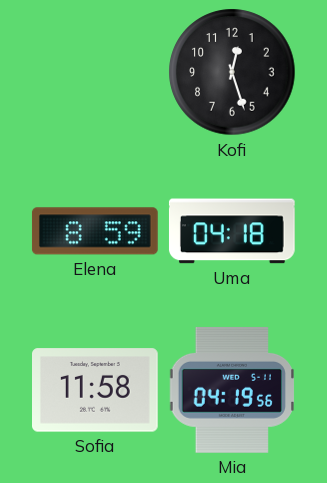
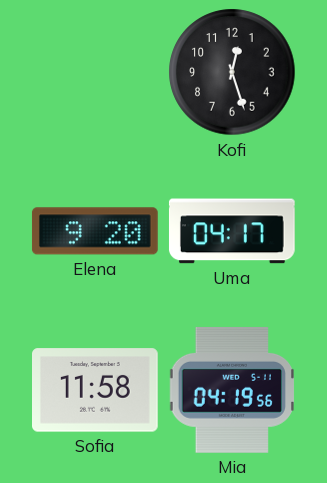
Elena: 8:59 -> 9:20
Uma: 04:18 -> 04:17
